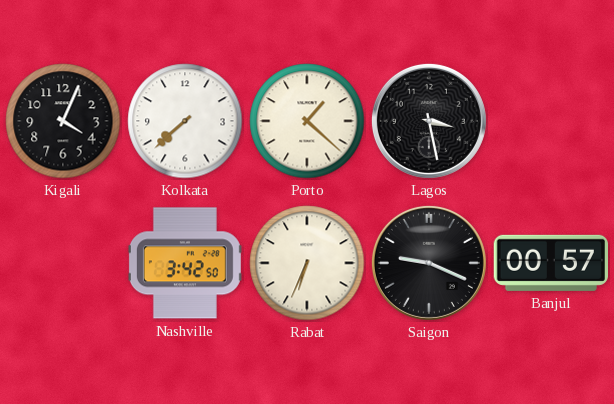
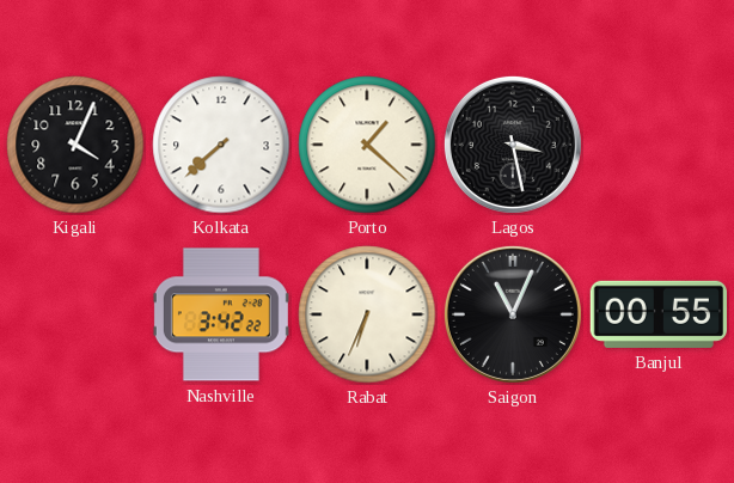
Nashville: 3:42:50 -> 3:42:22
Saigon: 9:19 -> 11:04
Banjul: 00:57 -> 00:55
